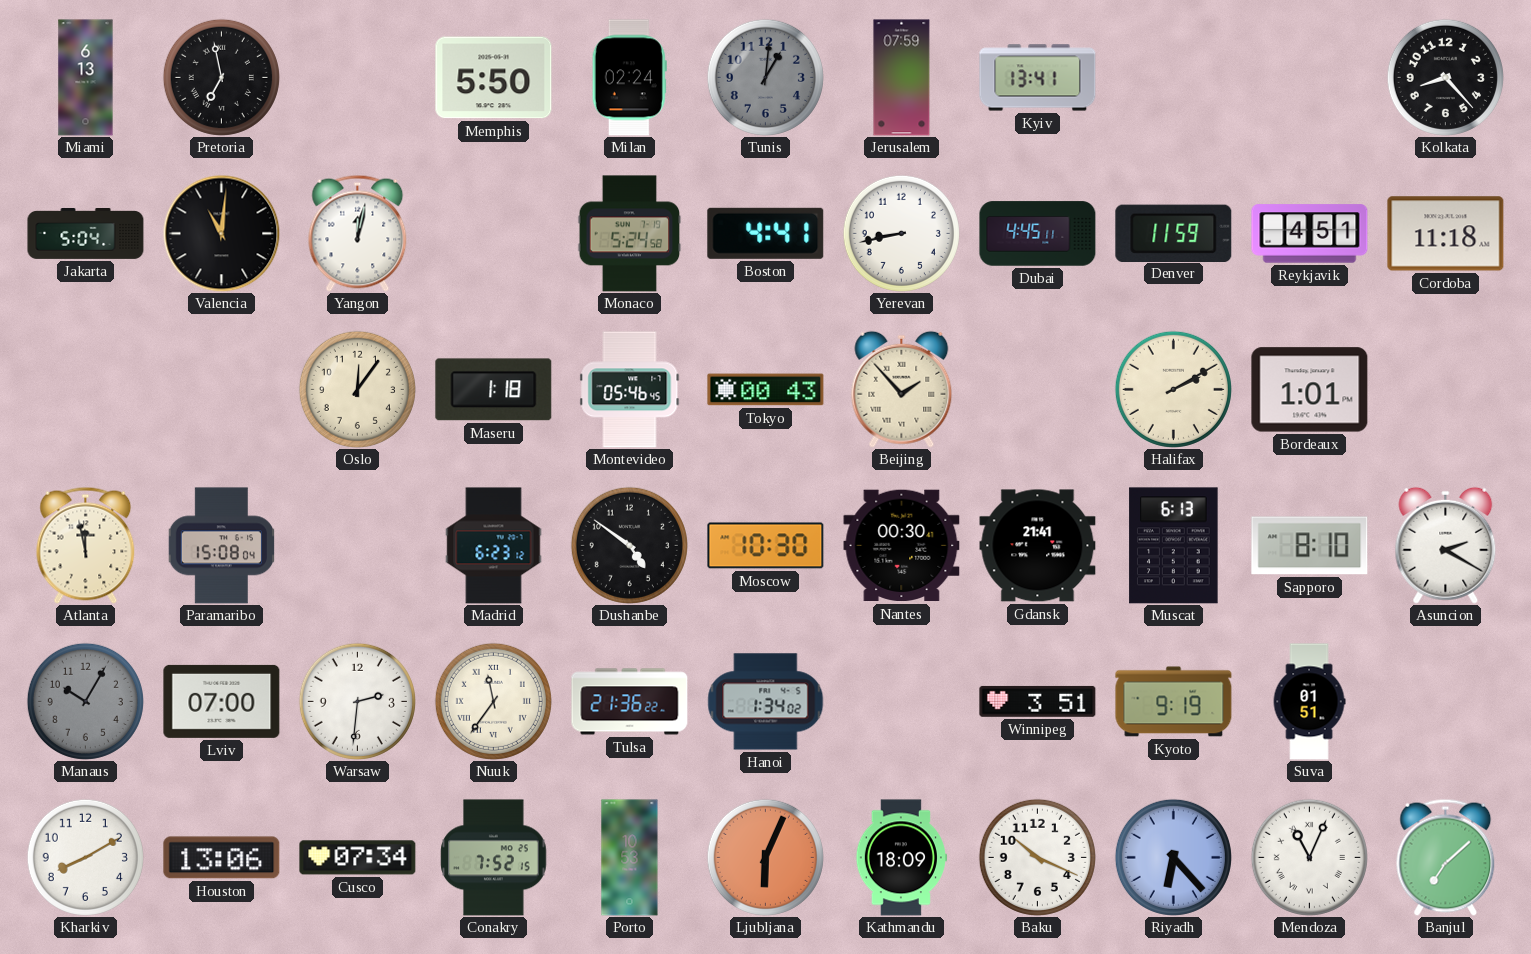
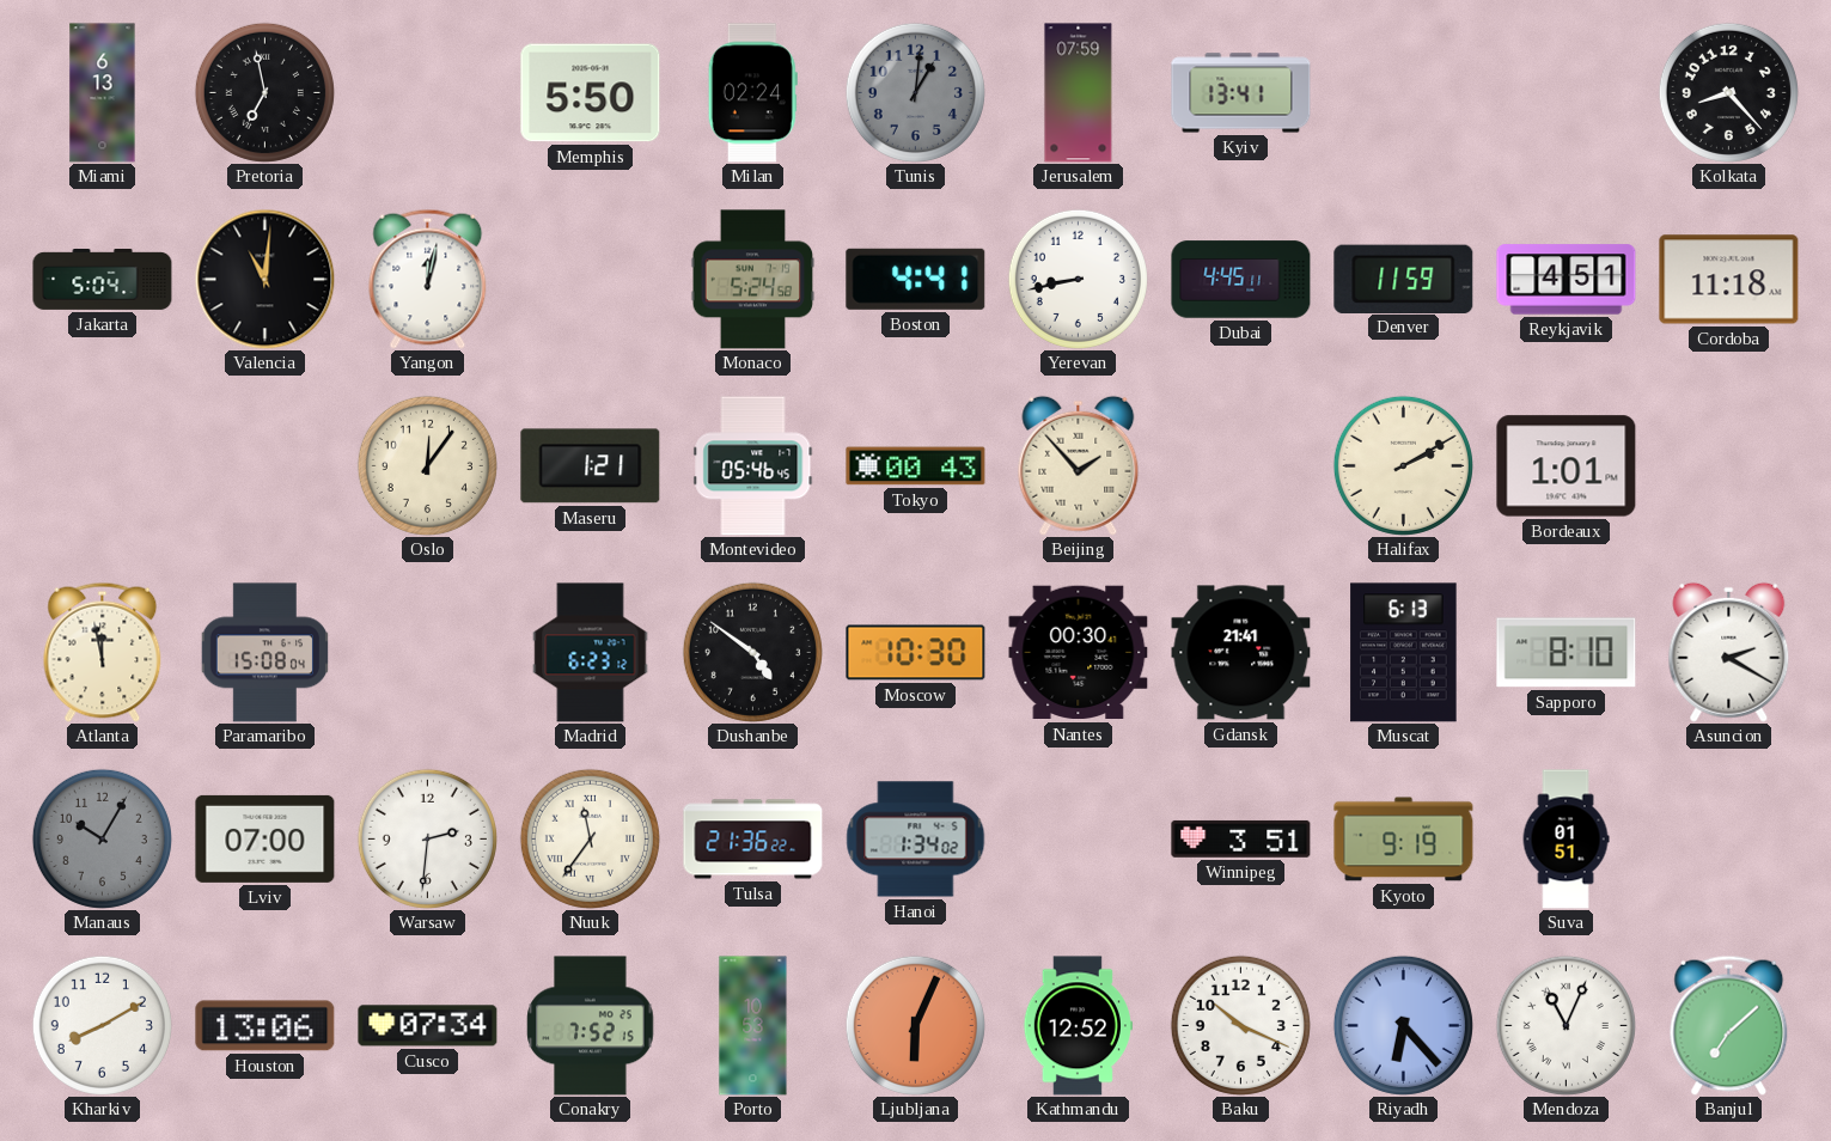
Maseru: 1:18 -> 1:21
Kathmandu: 18:09 -> 12:52
